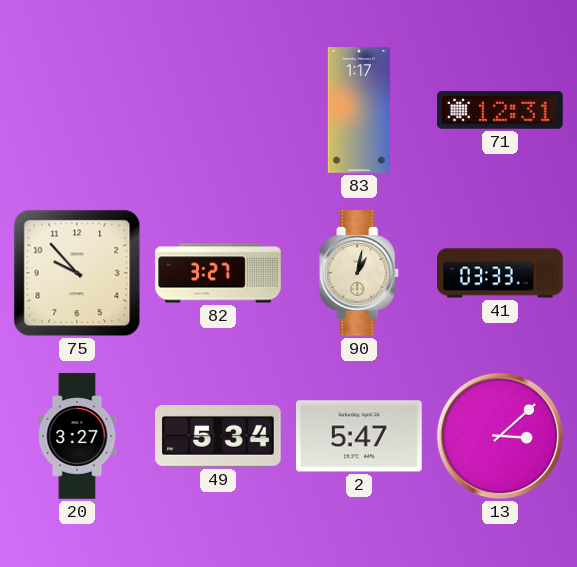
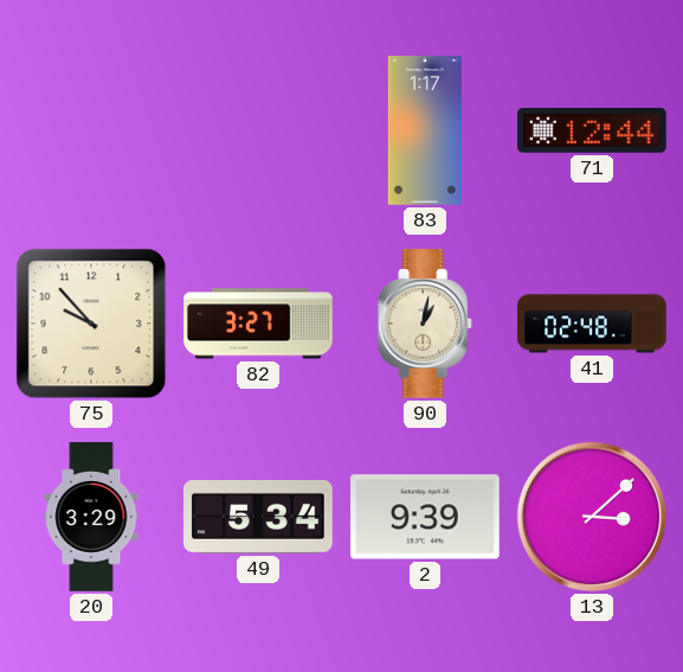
71: 12:31 -> 12:44
41: 03:33 -> 02:48
20: 3:27 -> 3:29
2: 5:47 -> 9:39
